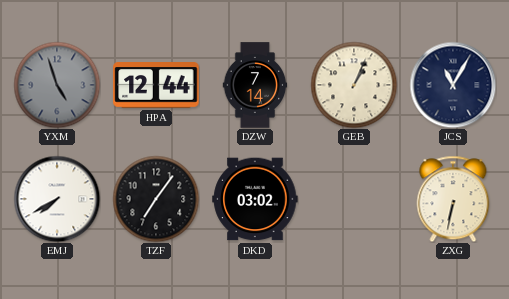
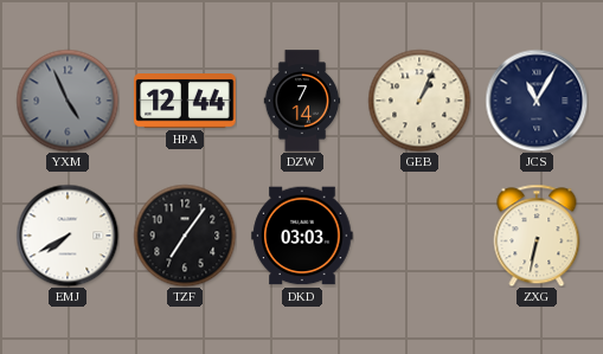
YXM: 4:57 -> 4:56
DKD: 03:02 -> 03:03
